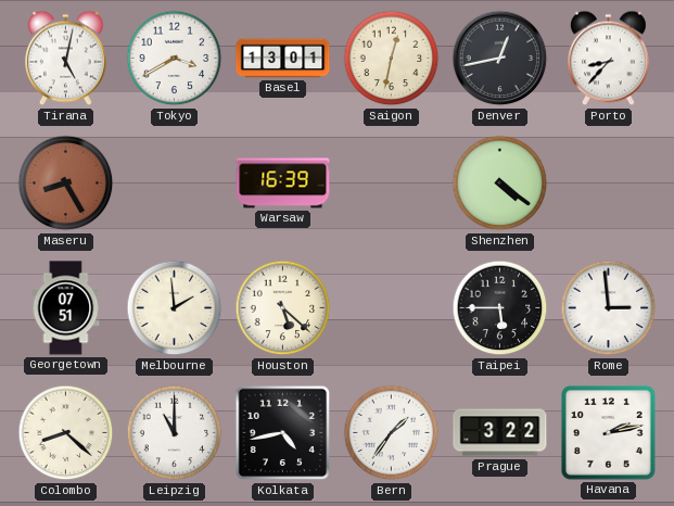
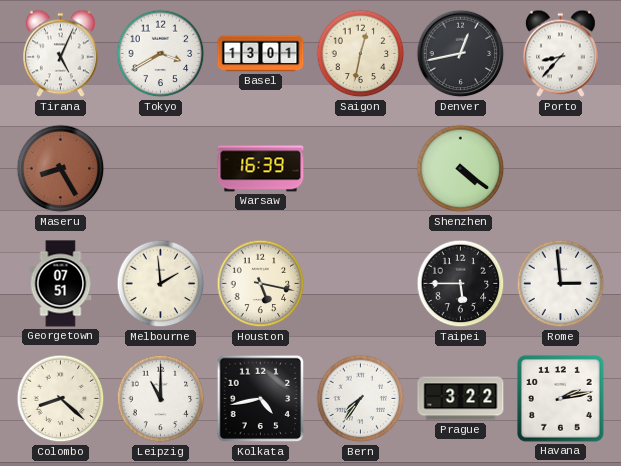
Tirana: 5:02 -> 5:04
Houston: 5:22 -> 5:17
Bern: 1:36 -> 7:36
